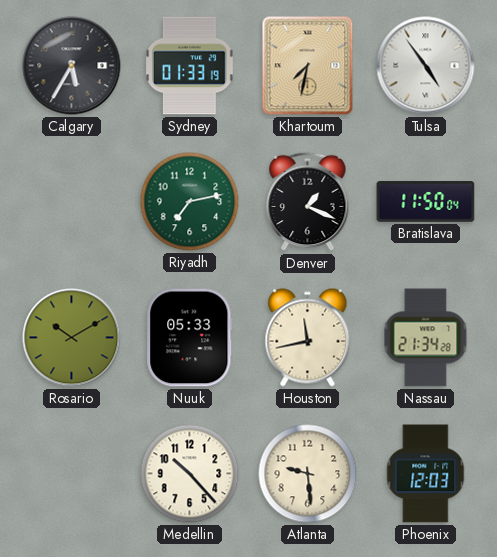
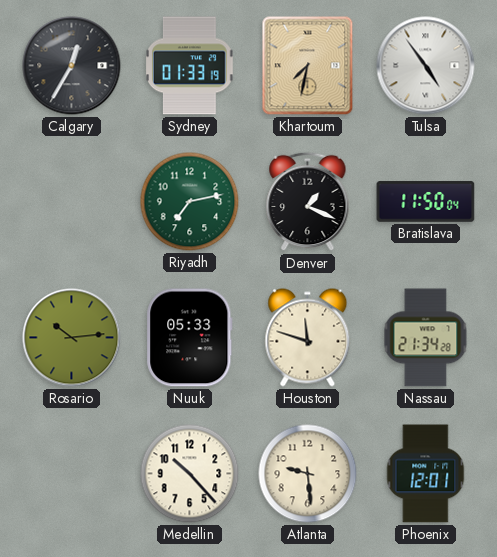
Calgary: 5:35 -> 12:35
Rosario: 10:10 -> 10:14
Houston: 11:43 -> 11:48
Phoenix: 12:03 -> 12:01
